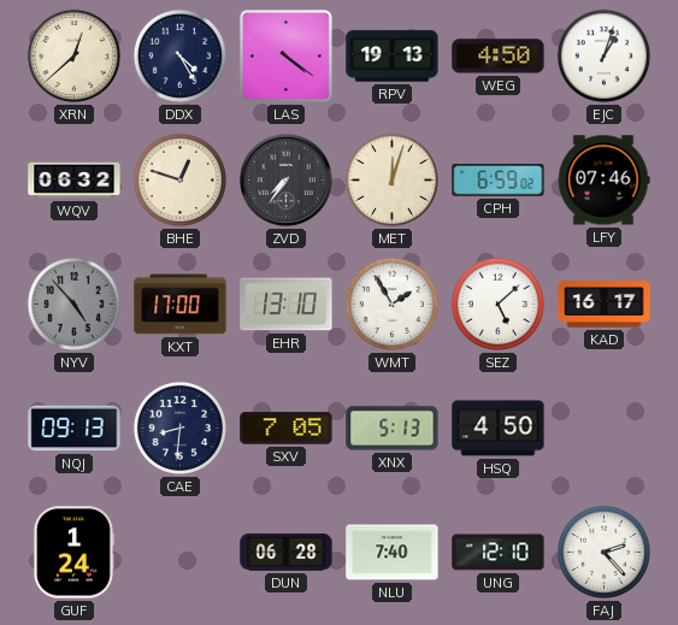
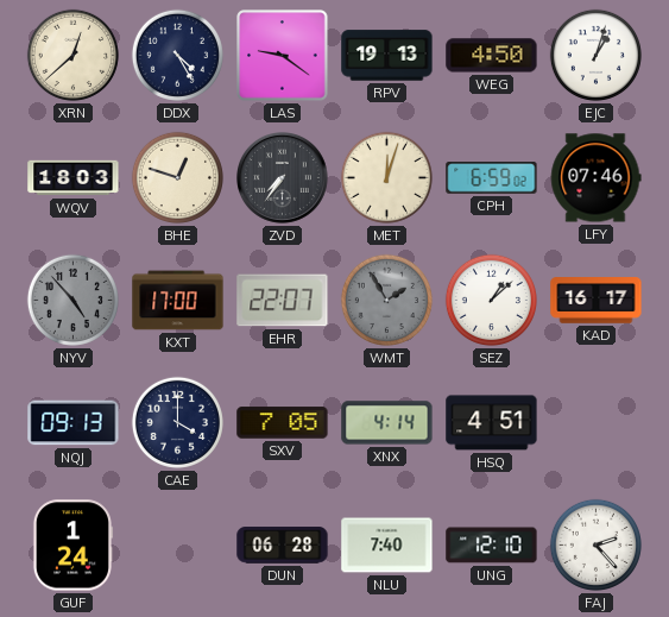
LAS: 4:21 -> 9:21
WQV: 06:32 -> 18:03
EHR: 13:10 -> 22:07
WMT dial: white -> grey
SEZ: 5:08 -> 1:08
CAE: 8:31 -> 4:00
XNX: 5:13 -> 4:14
HSQ: 4:50 -> 4:51
